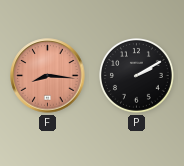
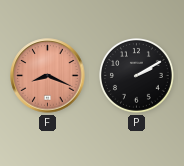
F: 8:16 -> 8:19
